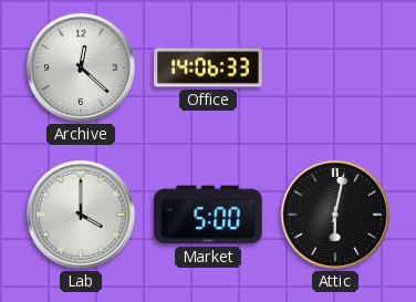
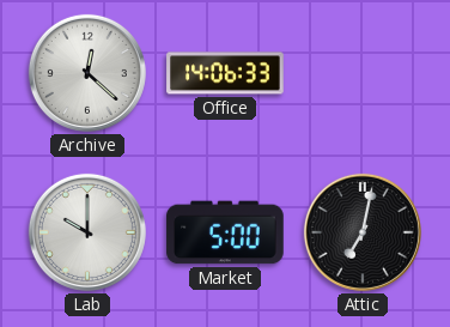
Lab: 4:00 -> 10:00
Attic: 6:02 -> 7:02
